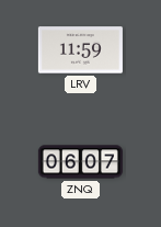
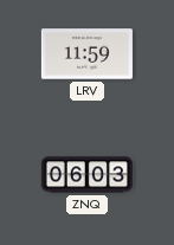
ZNQ: 06:07 -> 06:03
